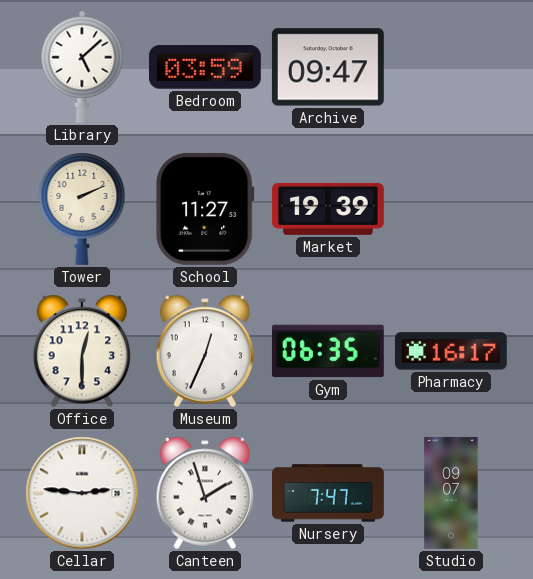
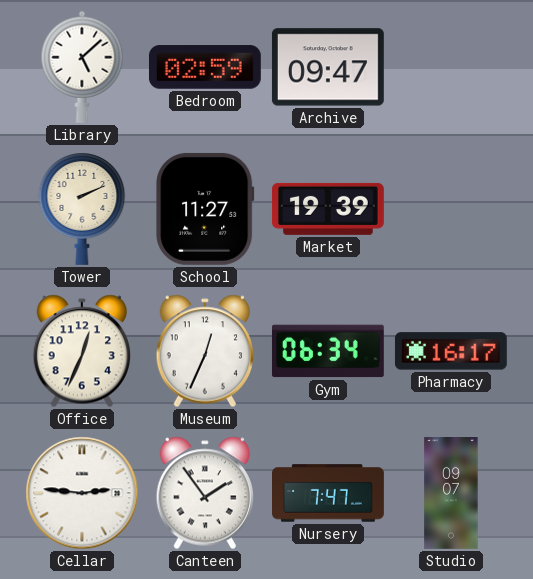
Bedroom: 03:59 -> 02:59
Office: 12:30 -> 12:34
Gym: 06:35 -> 06:34
Canteen: 1:57 -> 1:54
